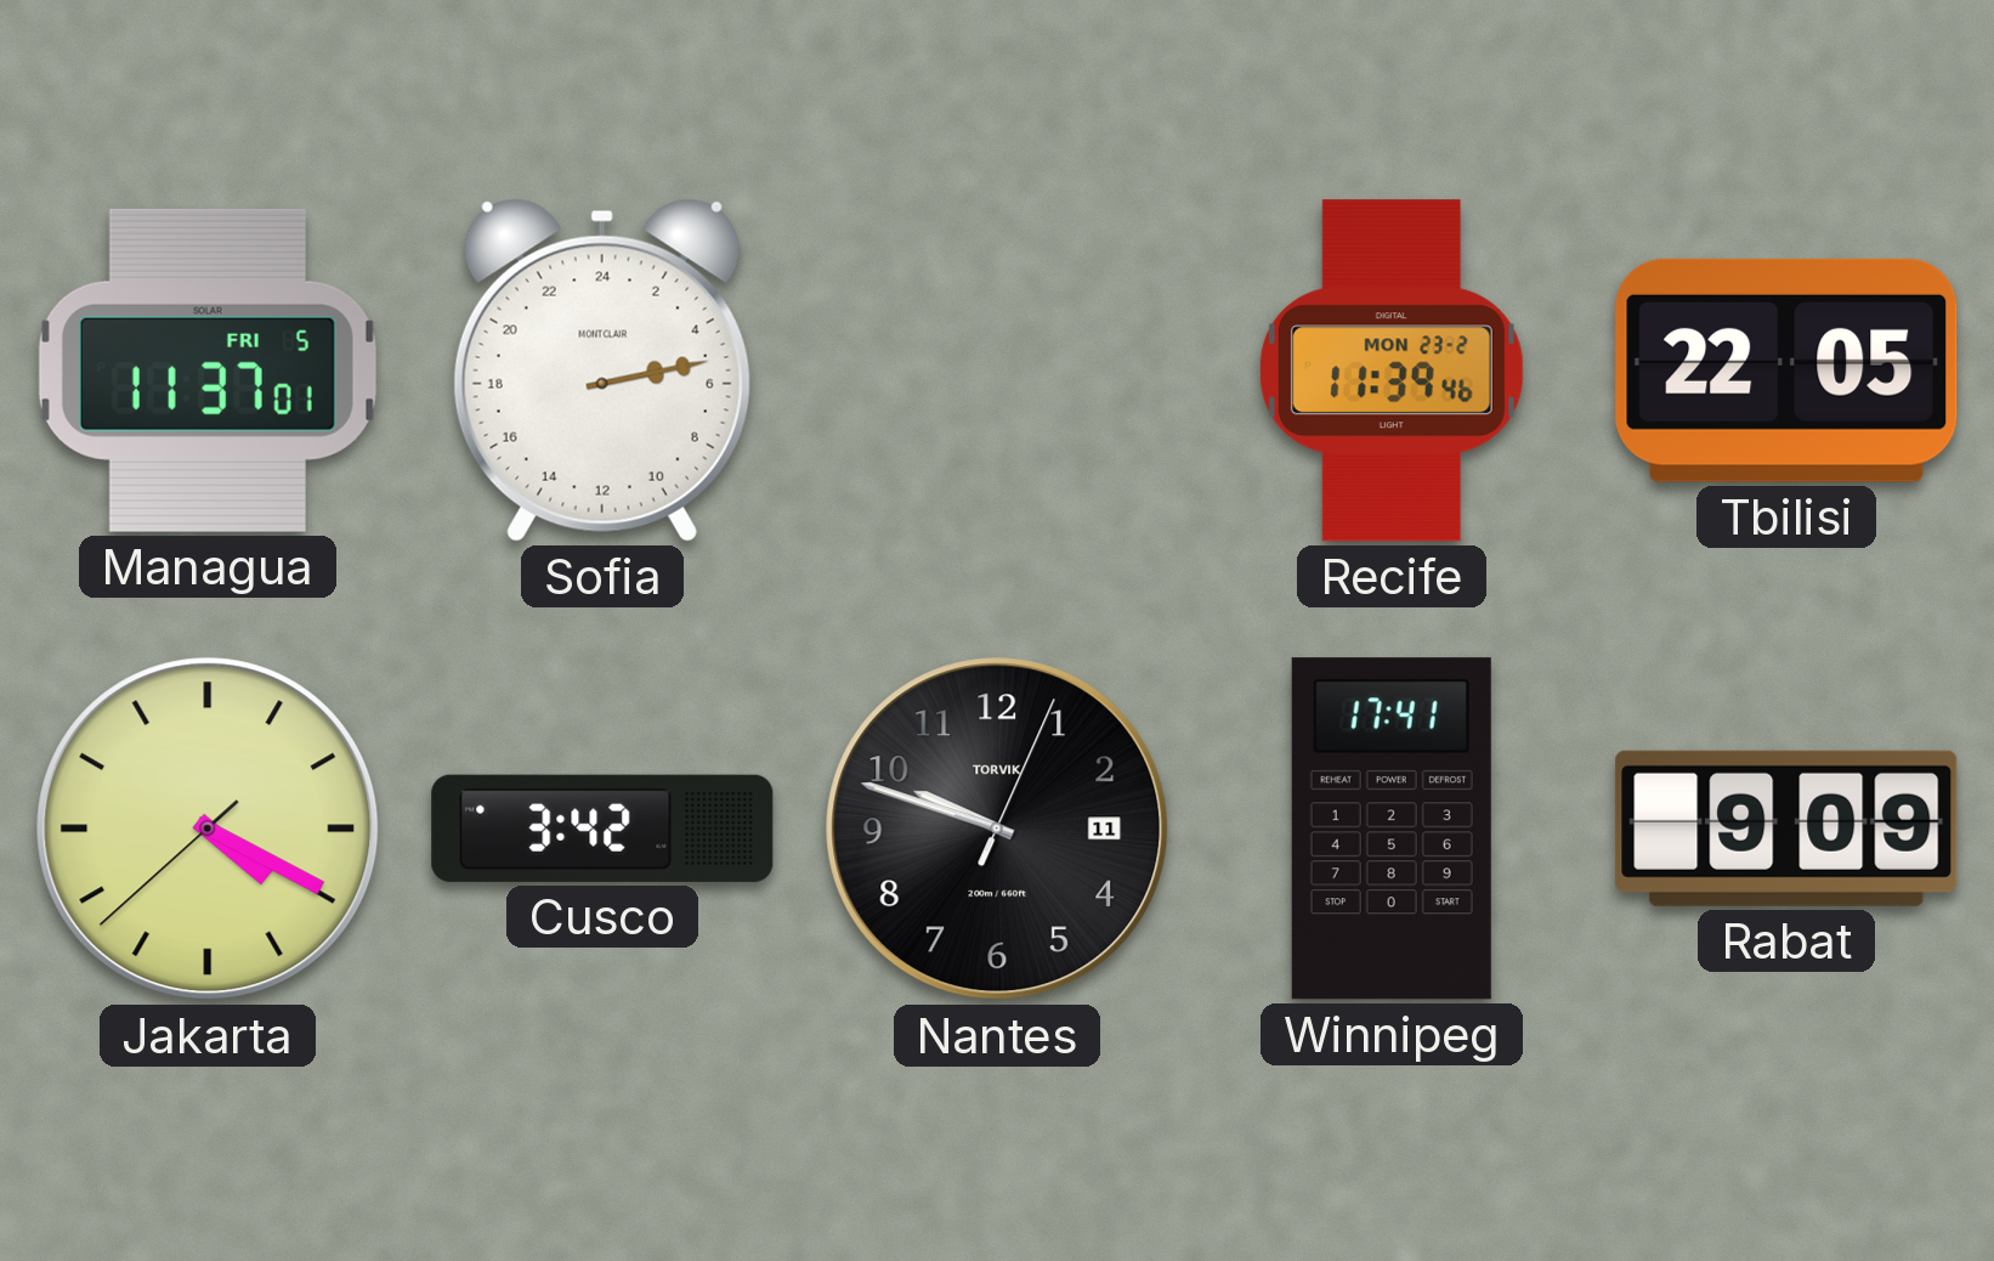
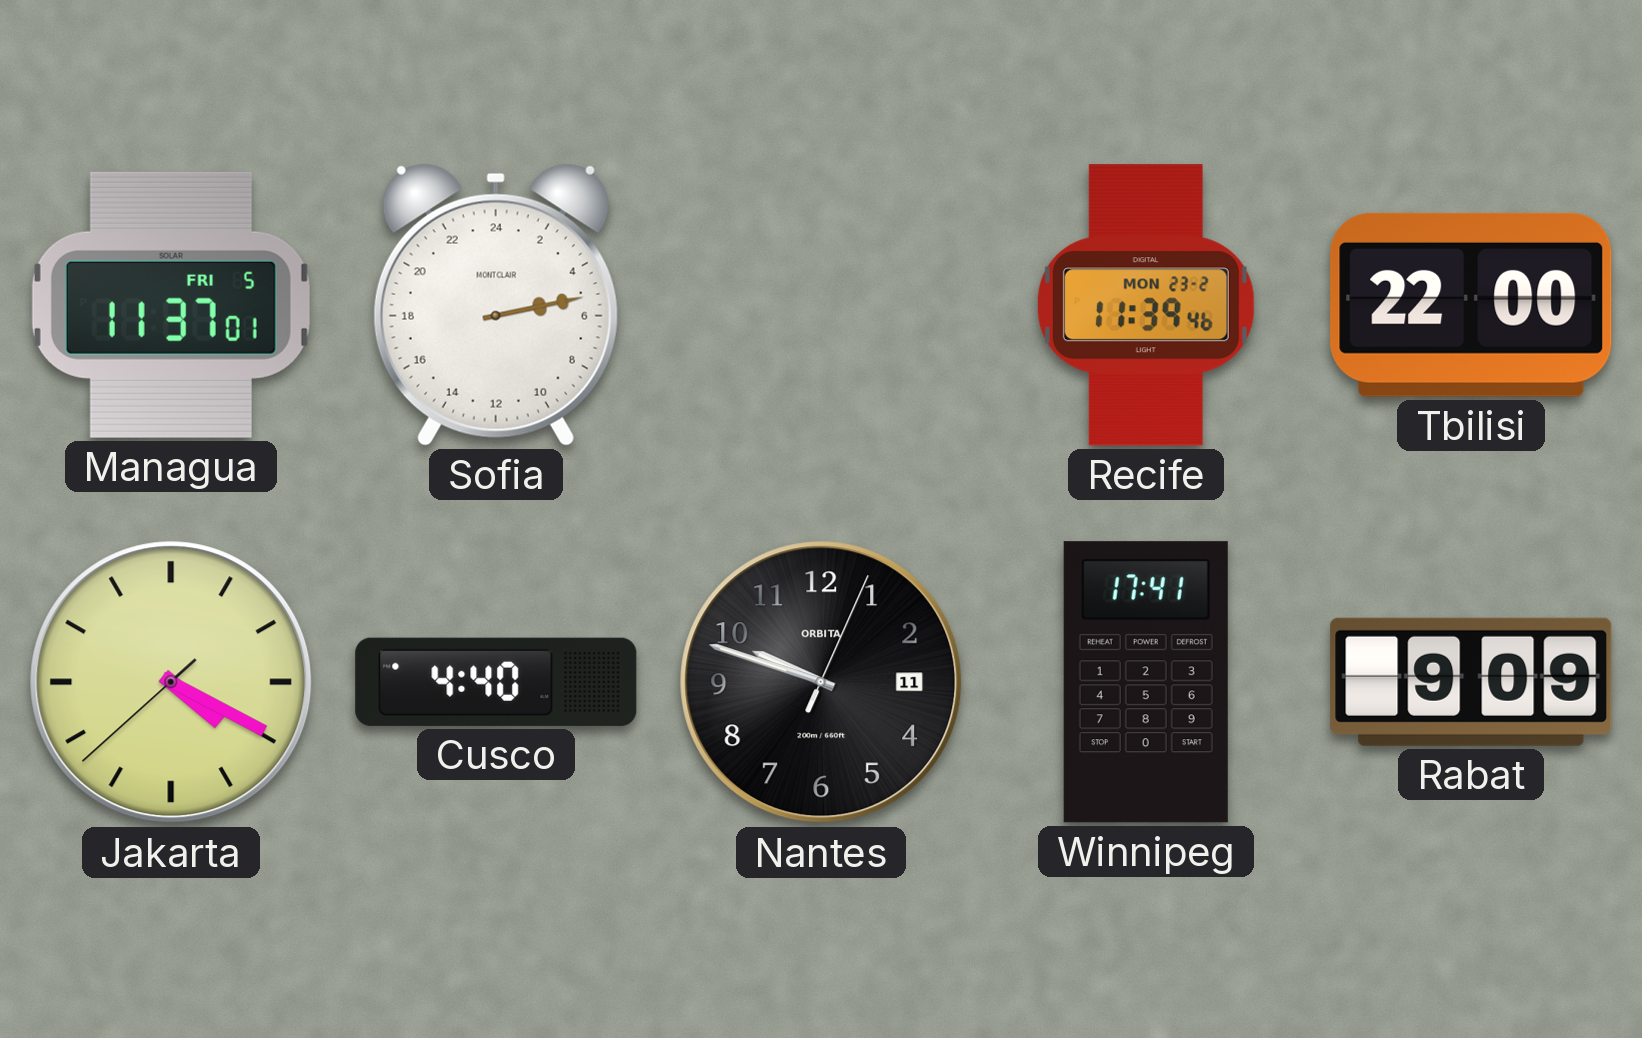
Tbilisi: 22:05 -> 22:00
Cusco: 3:42 -> 4:40
Nantes brand: TORVIK -> ORBITA
